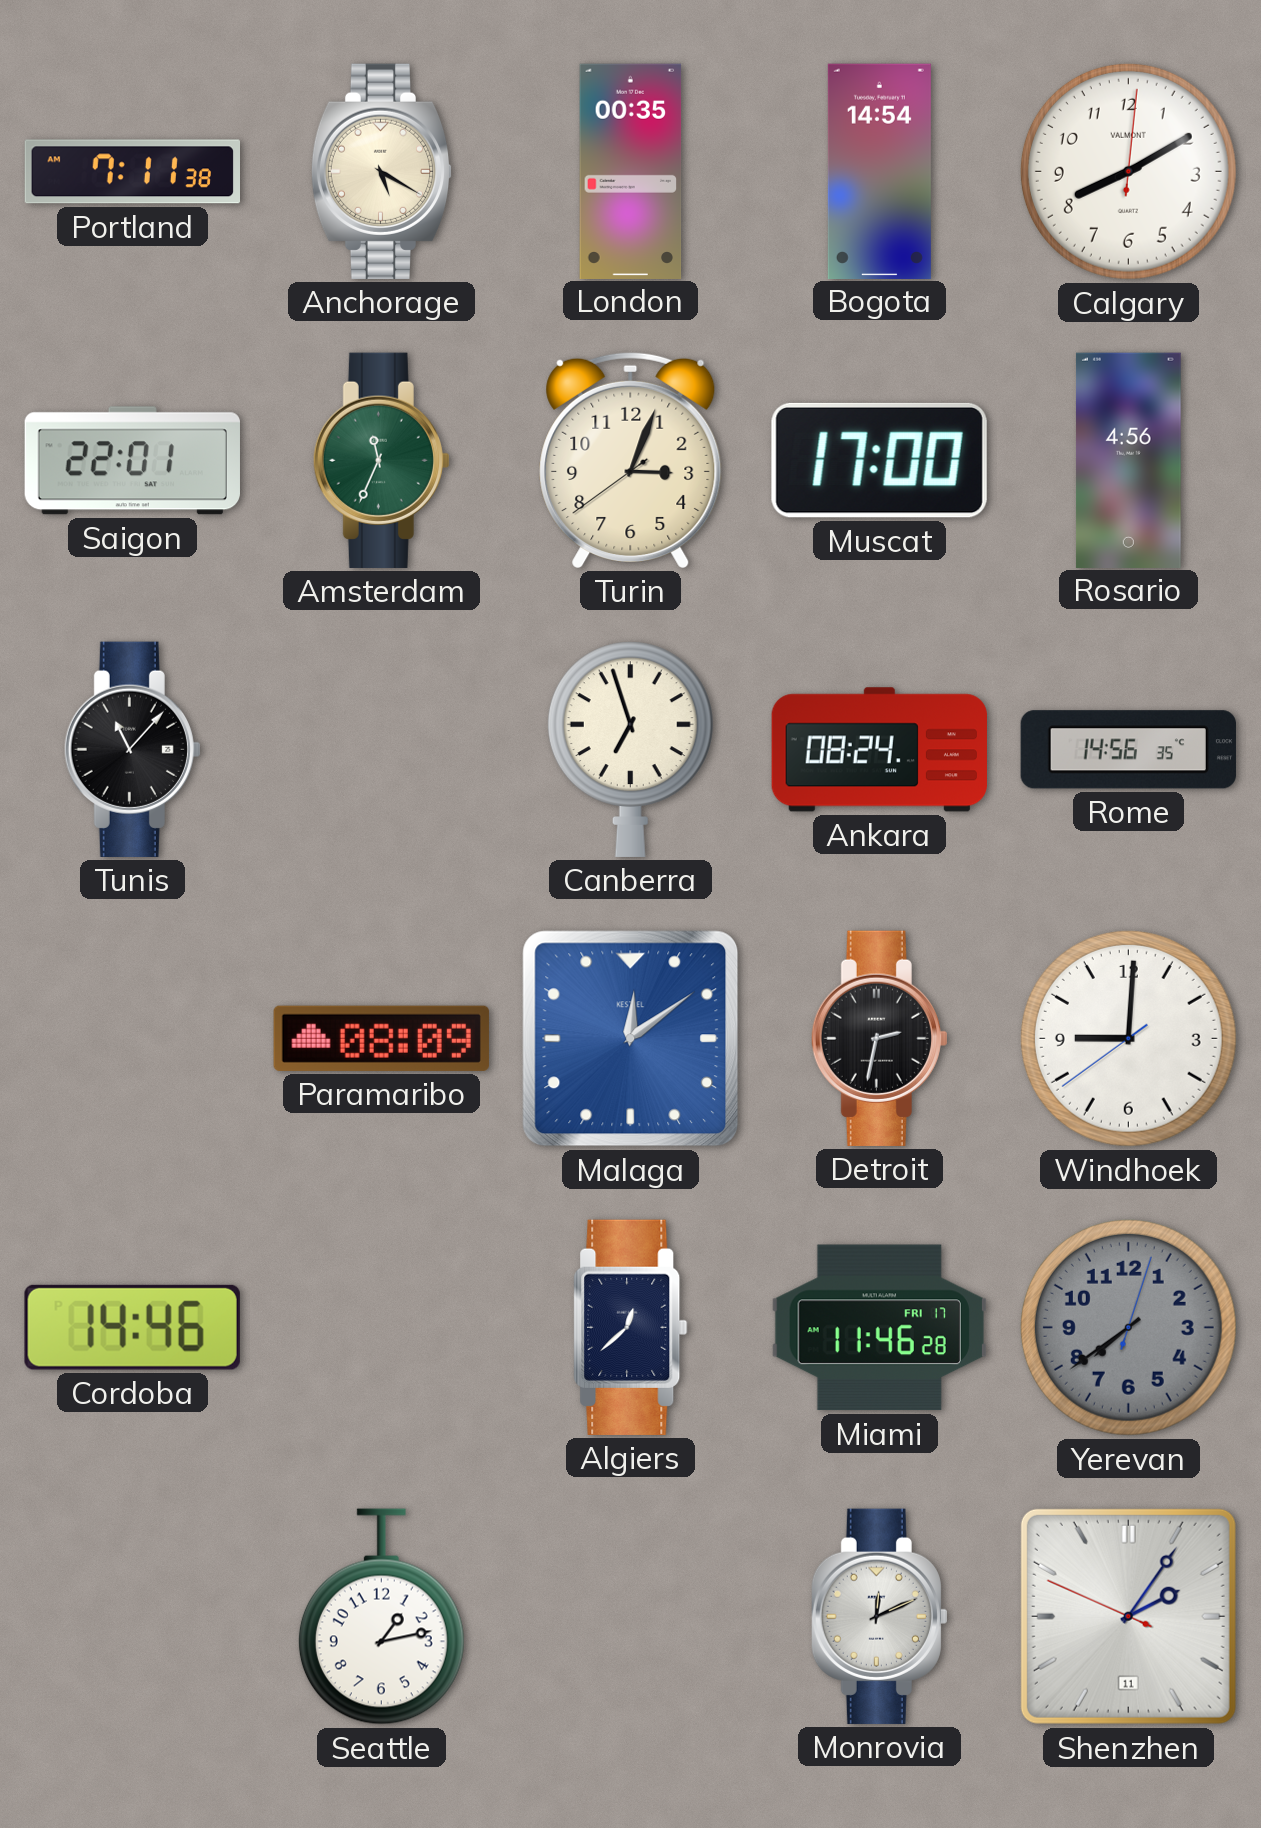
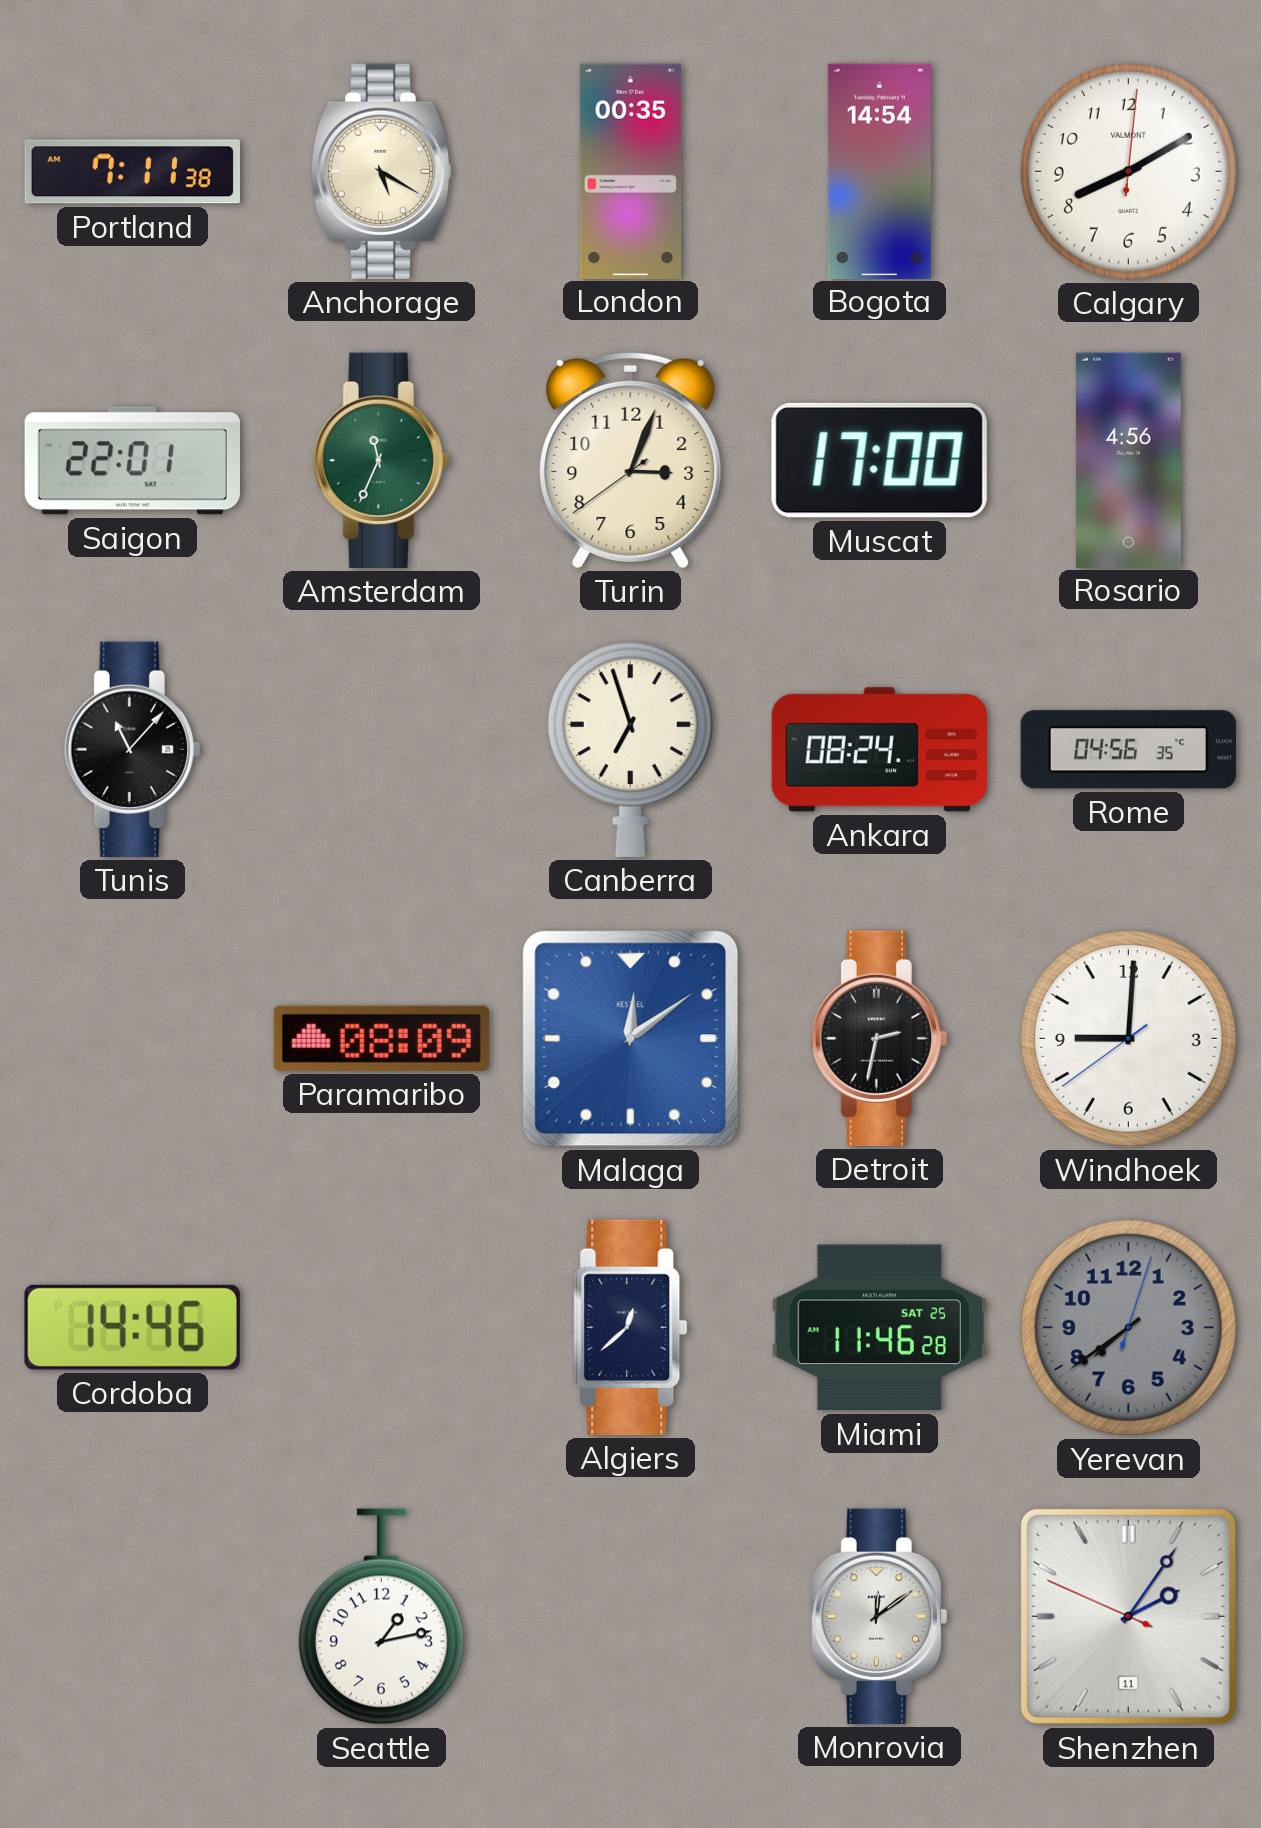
Rome: 14:56 -> 04:56
Miami date: FRI 17 -> SAT 25
Monrovia: 12:11 -> 12:09
